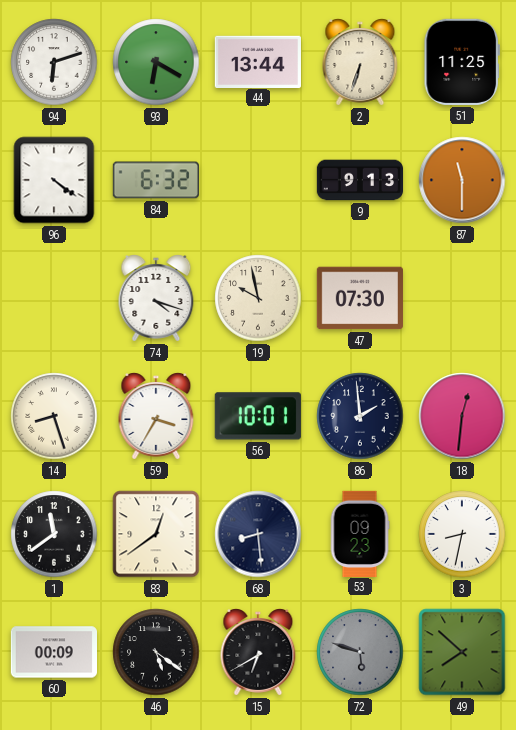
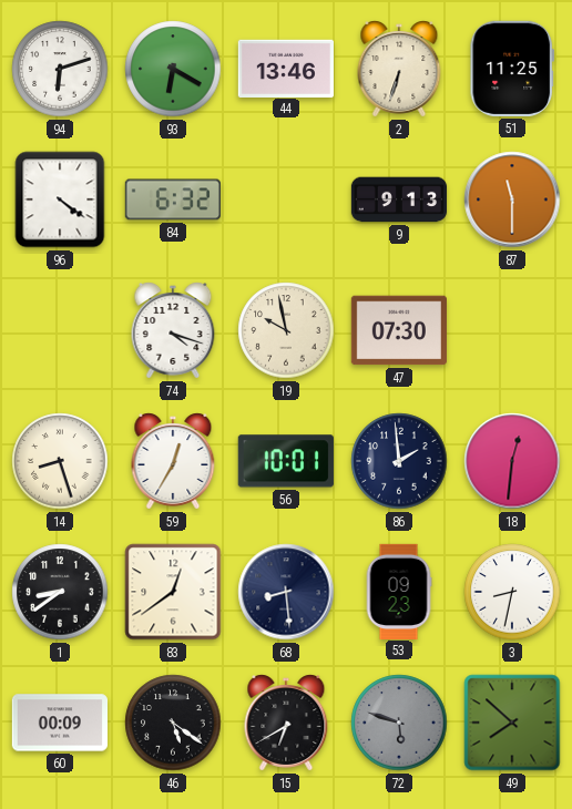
44: 13:44 -> 13:46
59: 3:35 -> 12:35
1: 11:39 -> 8:39
